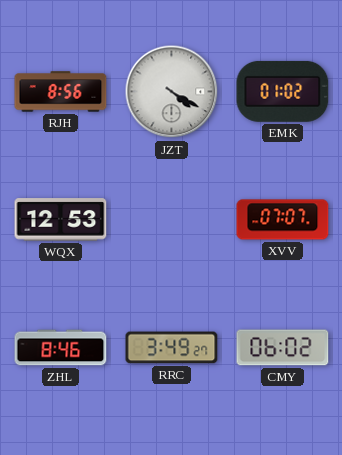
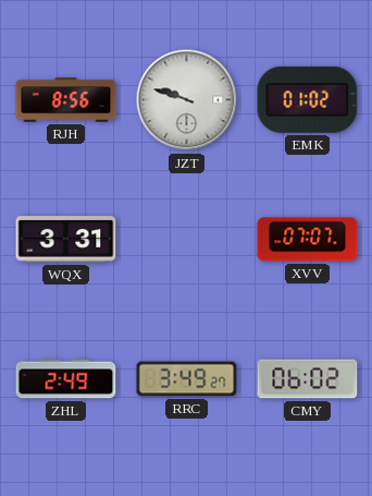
JZT: 4:20 -> 9:48
WQX: 12:53 -> 3:31
ZHL: 8:46 -> 2:49
